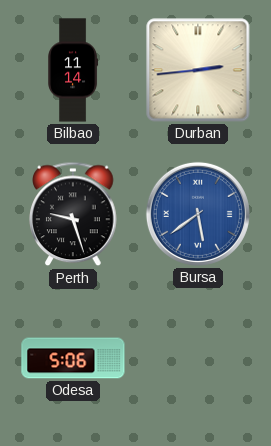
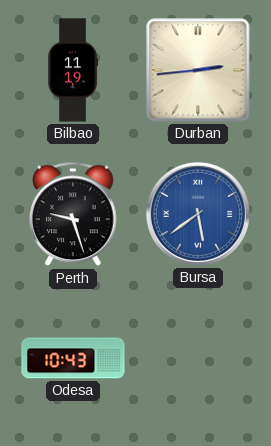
Bilbao: 11:14 -> 11:19
Odesa: 5:06 -> 10:43
